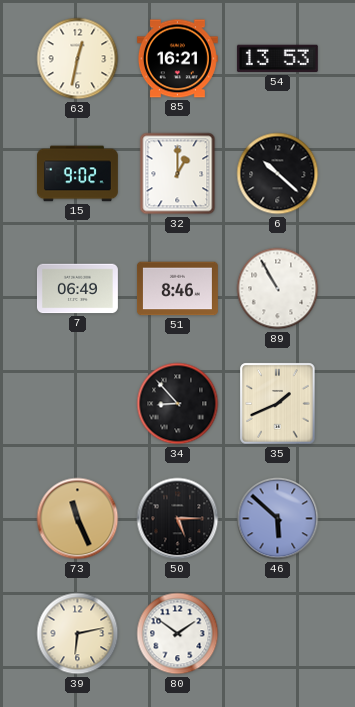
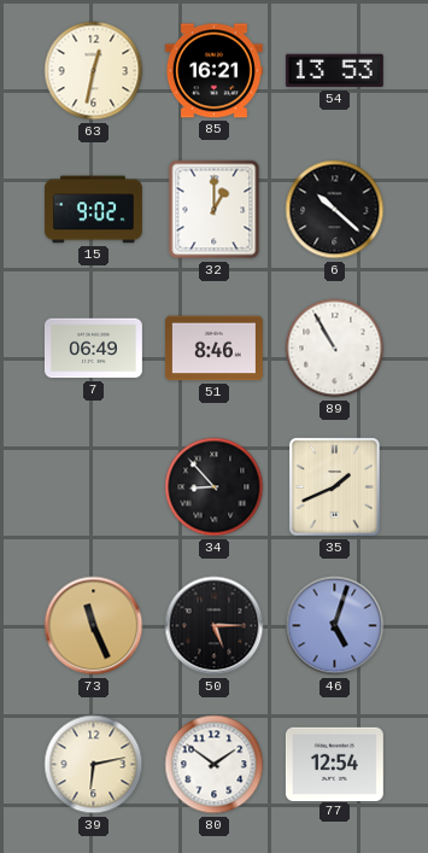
46: 5:52 -> 5:03
77: none -> 12:54
